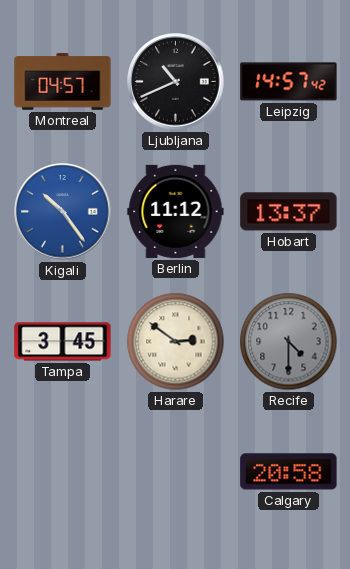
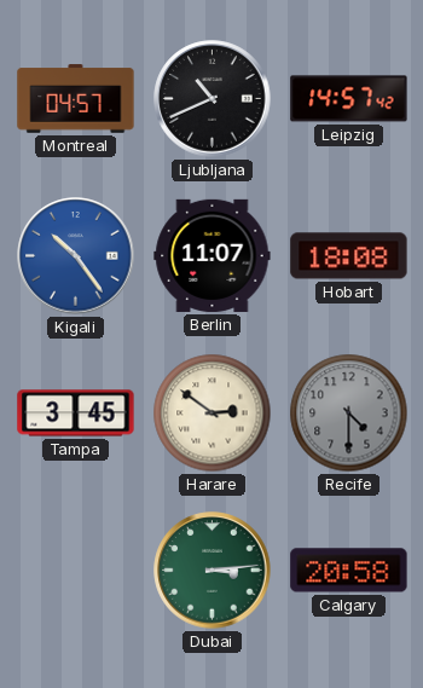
Berlin: 11:12 -> 11:07
Hobart: 13:37 -> 18:08
Dubai: none -> 3:14
